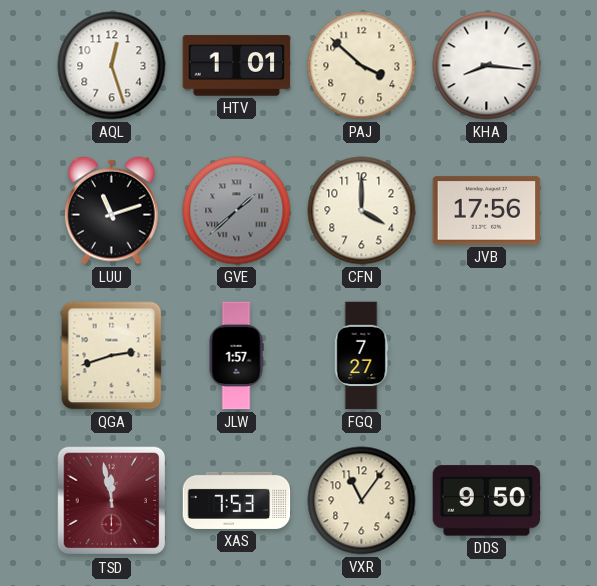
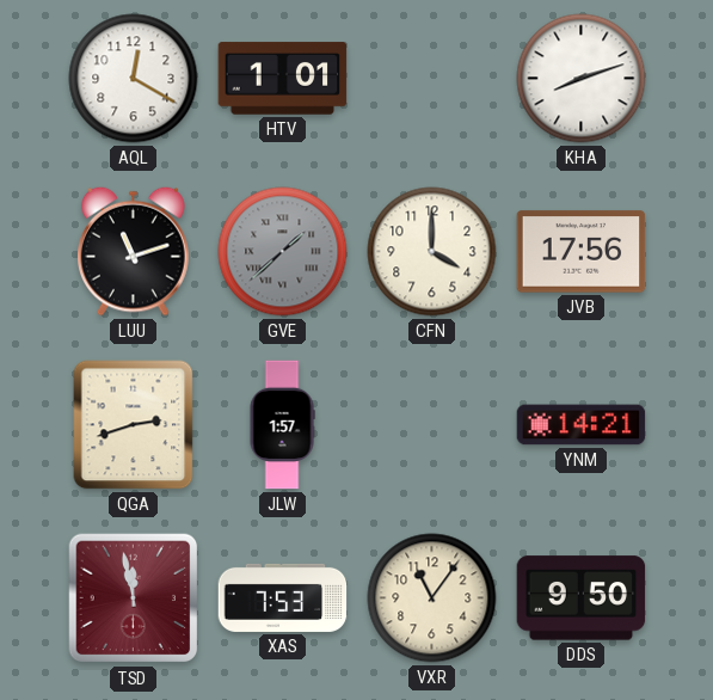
AQL: 12:27 -> 12:20
PAJ: 3:52 -> none
KHA: 8:16 -> 8:12
FGQ: 7:27 -> none
YNM: none -> 14:21
